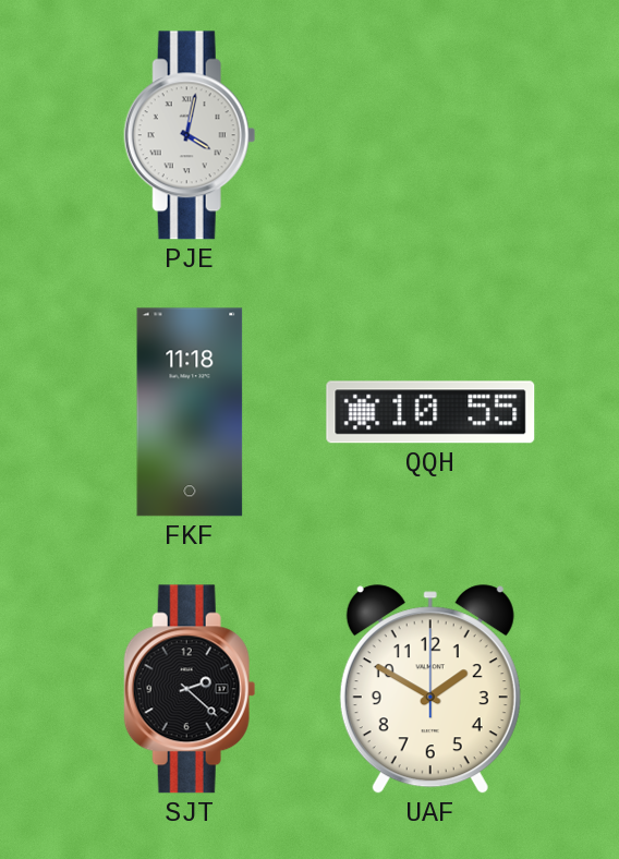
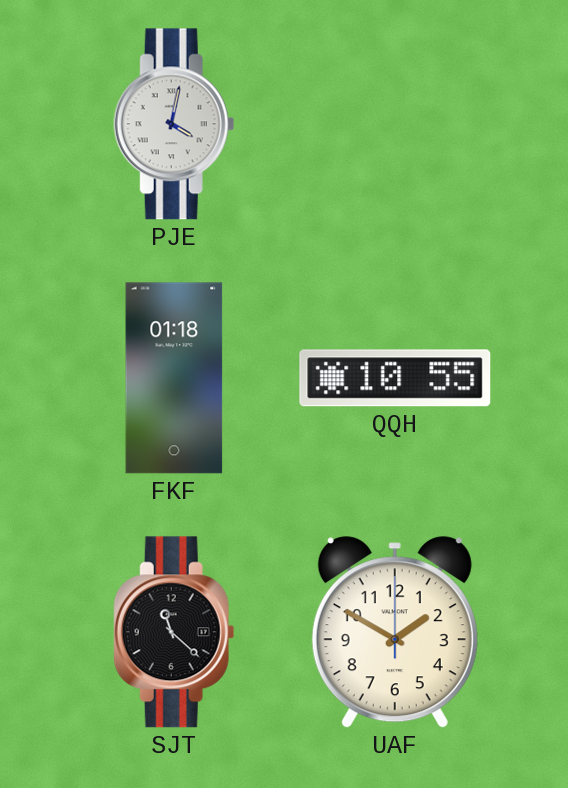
FKF: 11:18 -> 01:18
SJT: 2:22 -> 11:22
